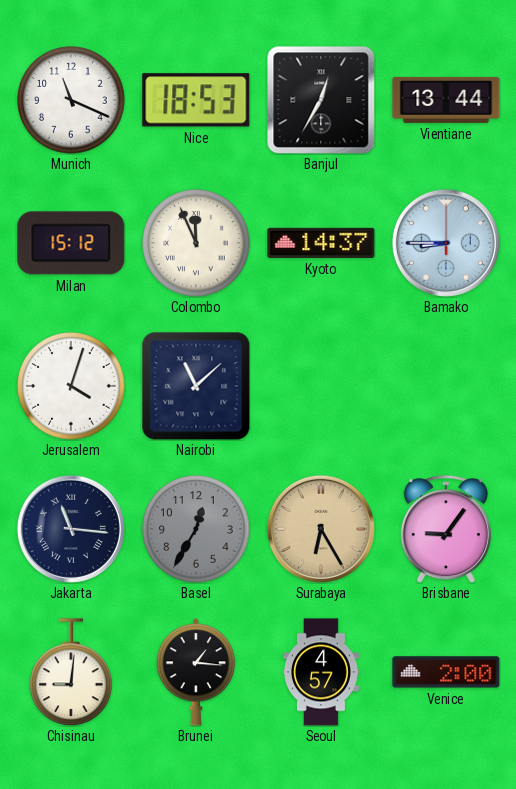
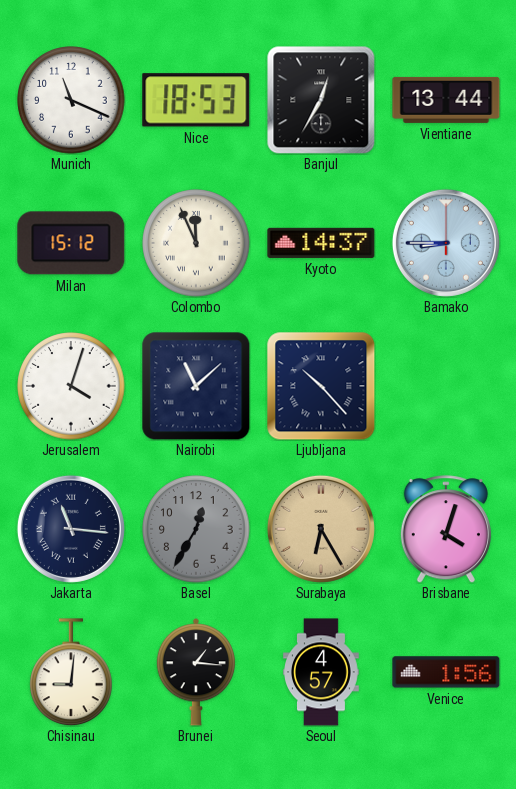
Ljubljana: none -> 10:23
Brisbane: 9:06 -> 4:03
Venice: 2:00 -> 1:56
